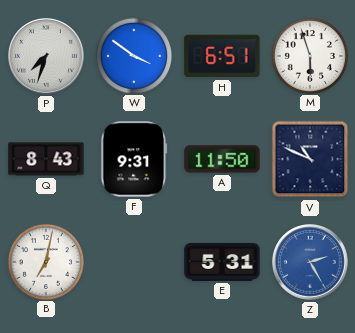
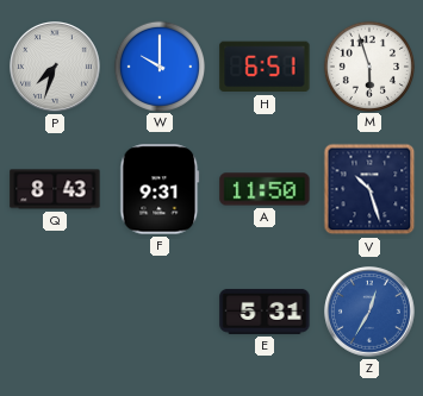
W: 3:51 -> 10:00
V: 10:49 -> 10:27
B: 7:02 -> none
Z: 2:25 -> 12:35
